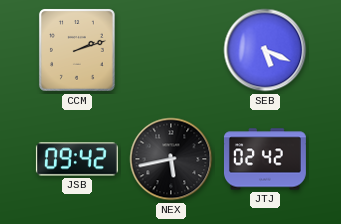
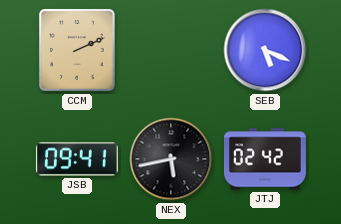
CCM: 2:12 -> 2:11
JSB: 09:42 -> 09:41
